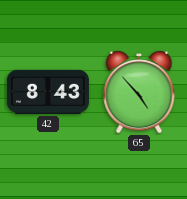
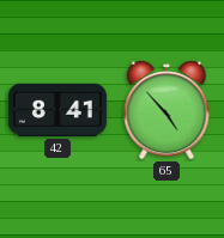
42: 8:43 -> 8:41
